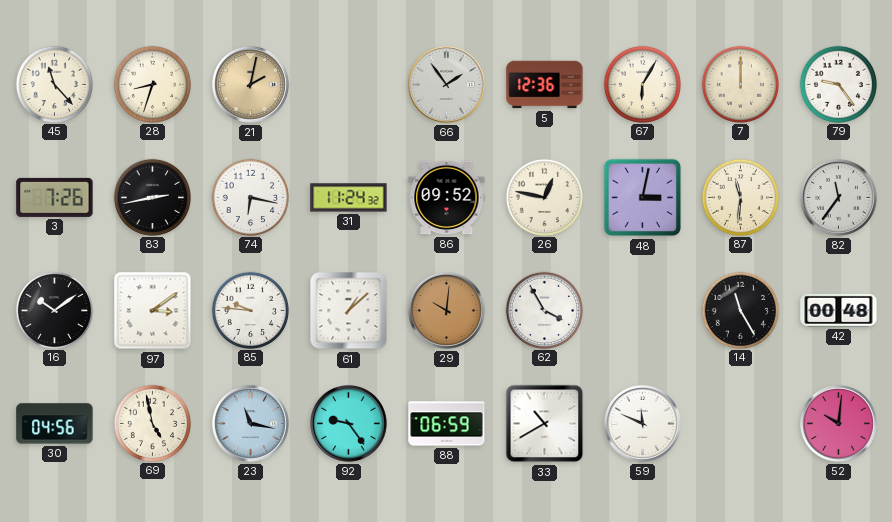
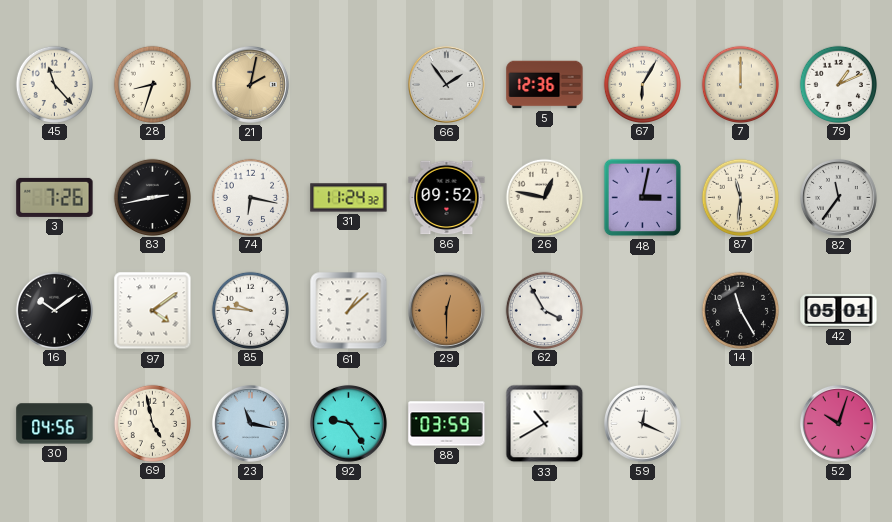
79: 9:24 -> 1:11
97: 3:09 -> 4:09
29: 10:01 -> 12:30
42: 00:48 -> 05:01
88: 06:59 -> 03:59
59: 11:49 -> 12:19
52: 10:01 -> 10:03
